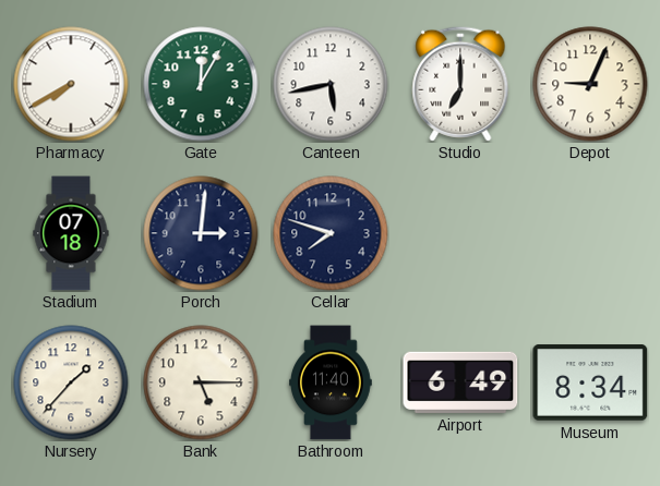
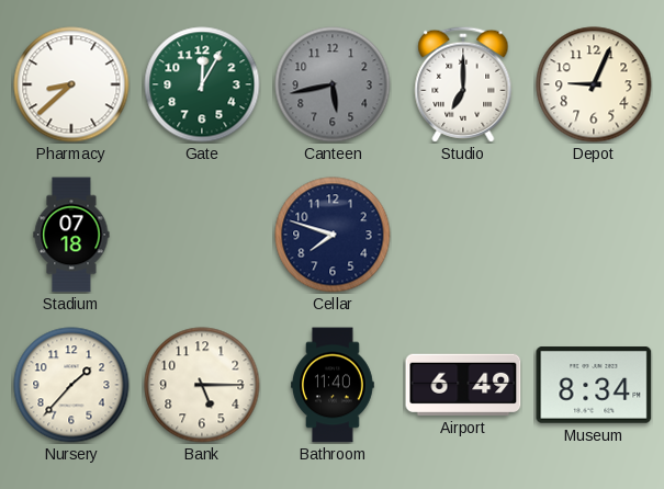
Pharmacy: 7:40 -> 8:38
Canteen dial: white -> grey
Porch: 3:01 -> none
